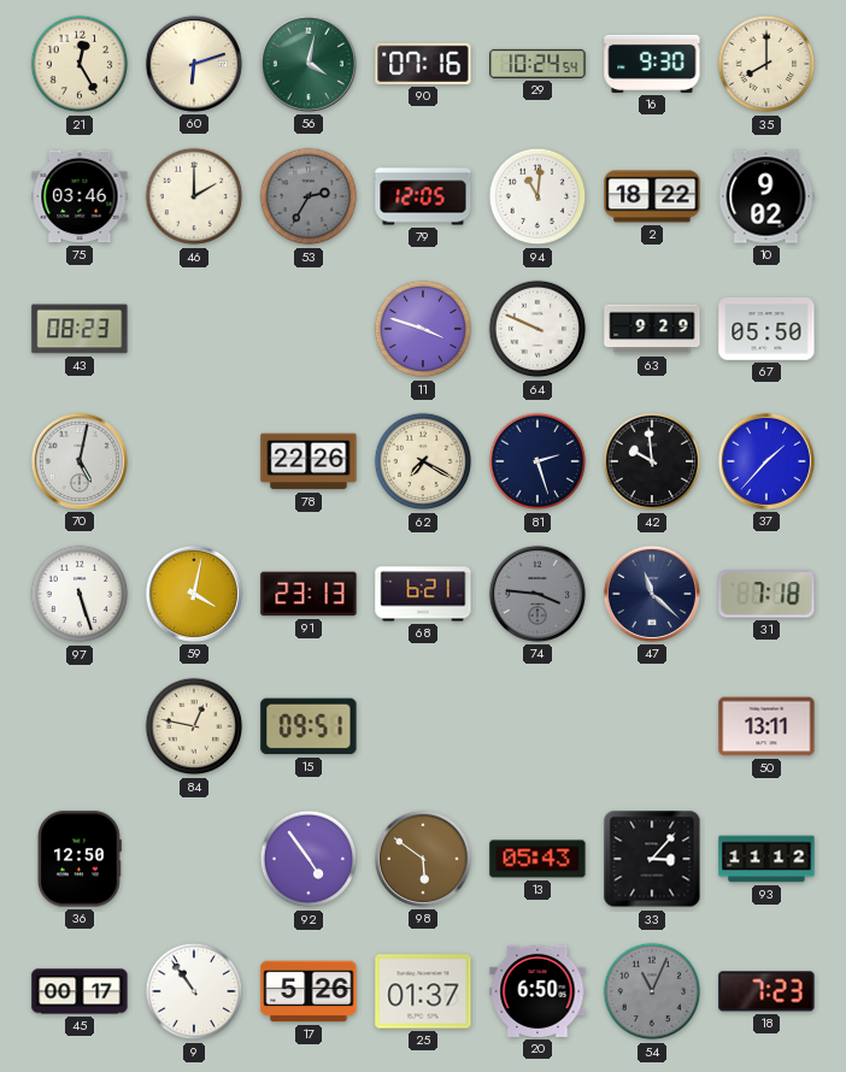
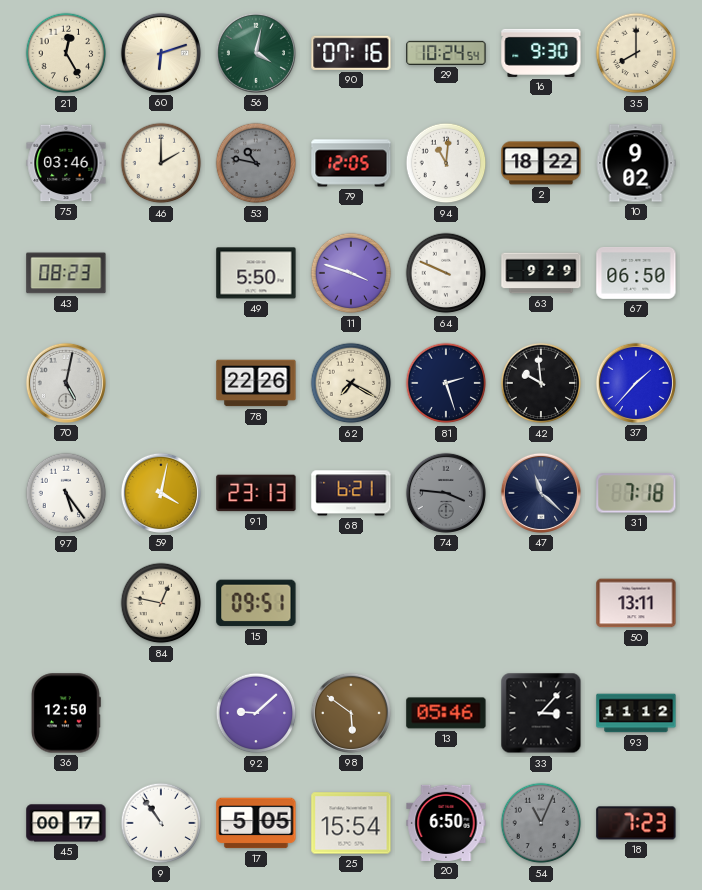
53: 2:35 -> 10:47
49: none -> 5:50
67: 05:50 -> 06:50
97: 5:27 -> 5:24
92: 4:54 -> 9:08
13: 05:43 -> 05:46
17: 5:26 -> 5:05
25: 01:37 -> 15:54
